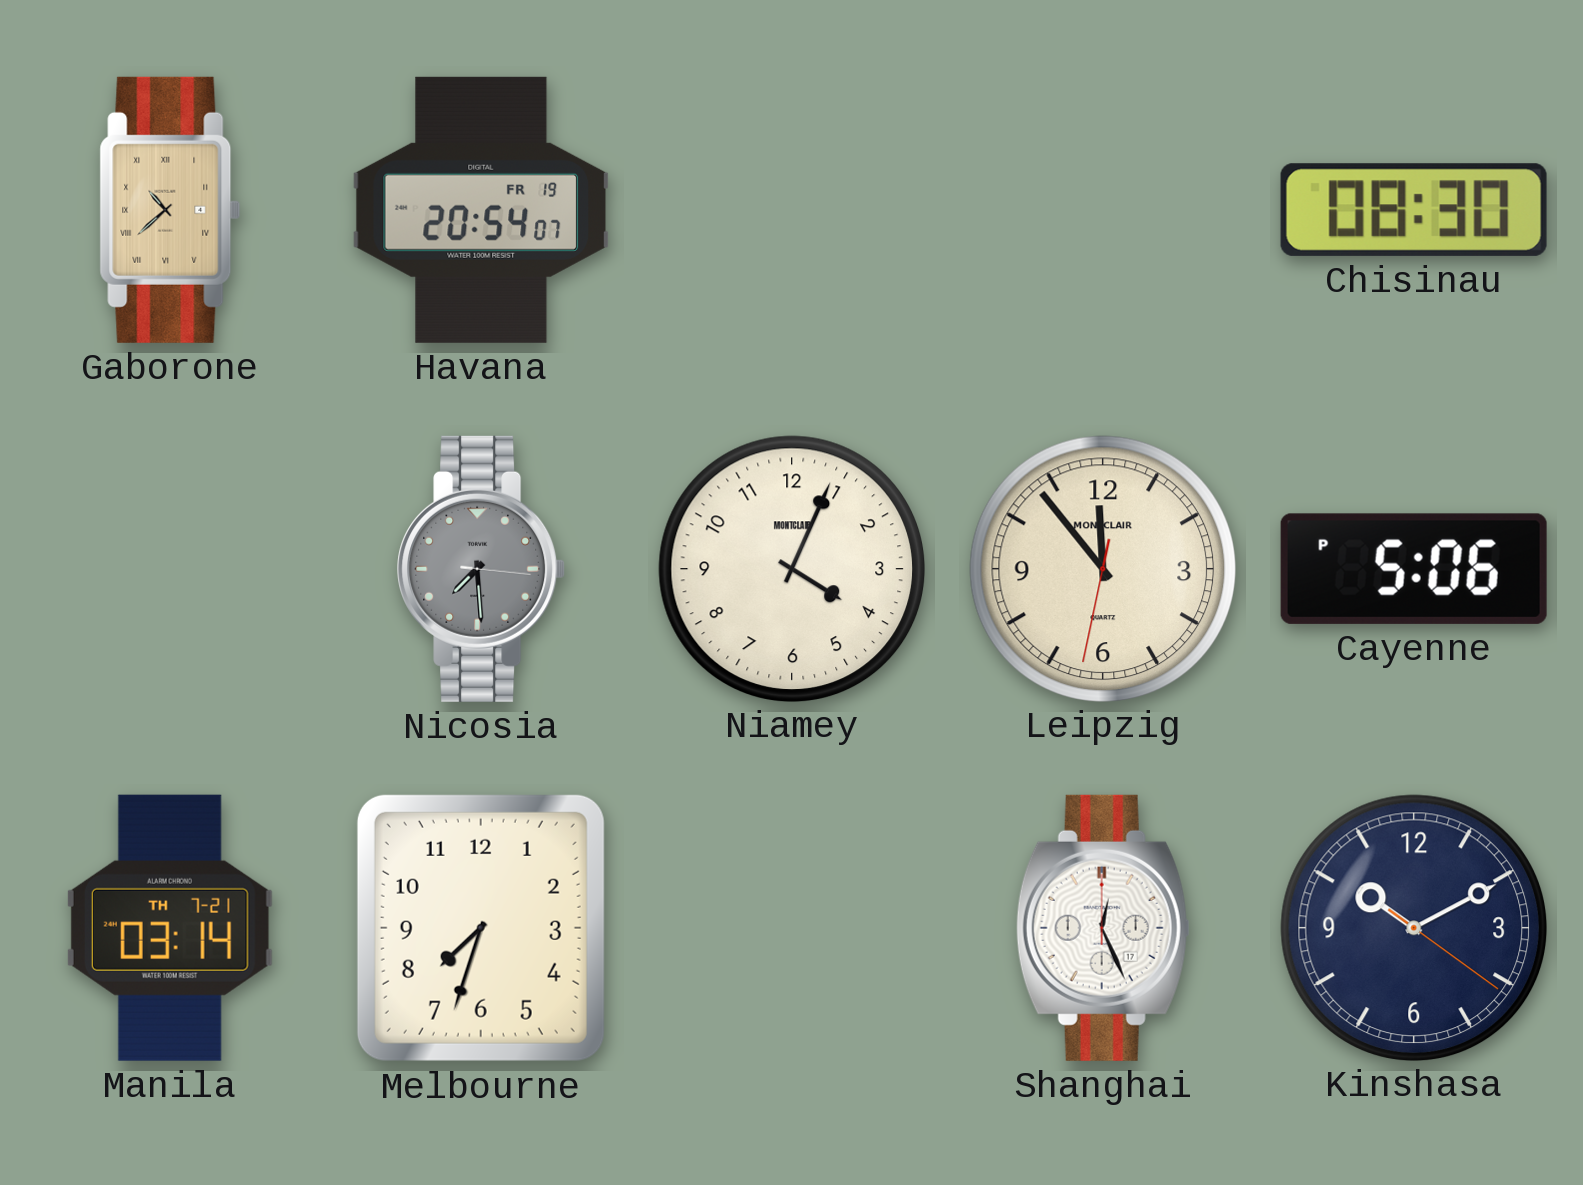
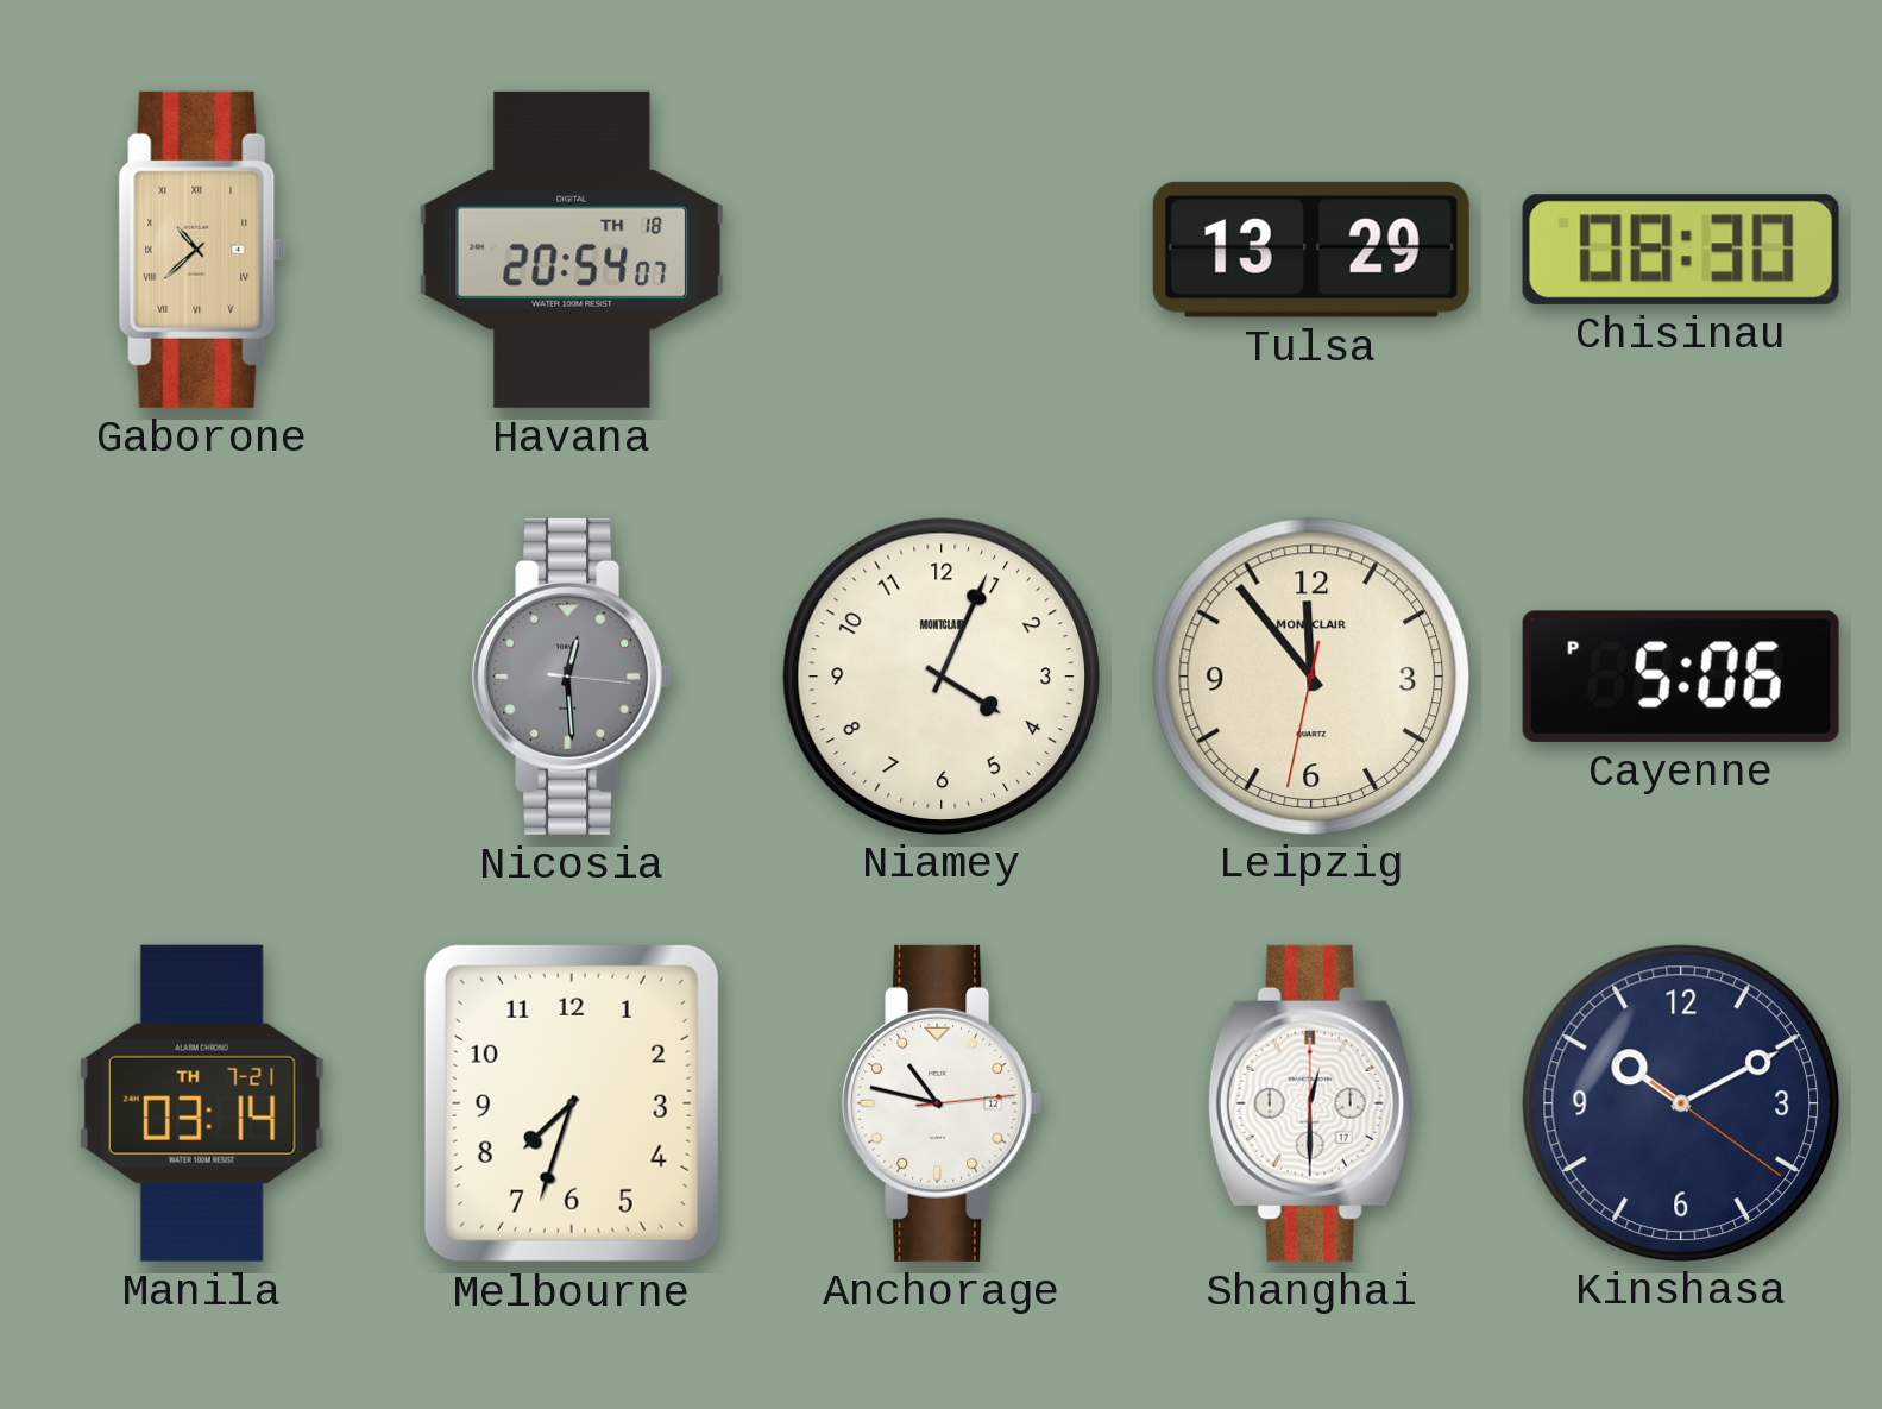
Havana date: FR 19 -> TH 18
Tulsa: none -> 13:29
Nicosia: 7:29 -> 12:29
Anchorage: none -> 10:47
Shanghai: 12:26 -> 12:30
